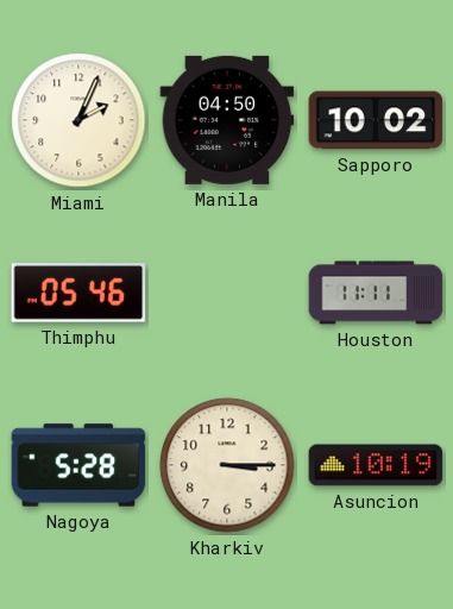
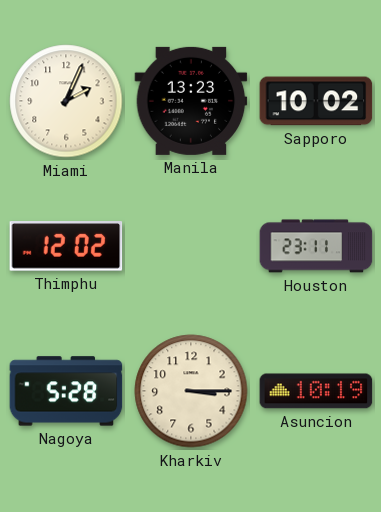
Manila: 04:50 -> 13:23
Thimphu: 05:46 -> 12:02
Houston: 11:11 -> 23:11
